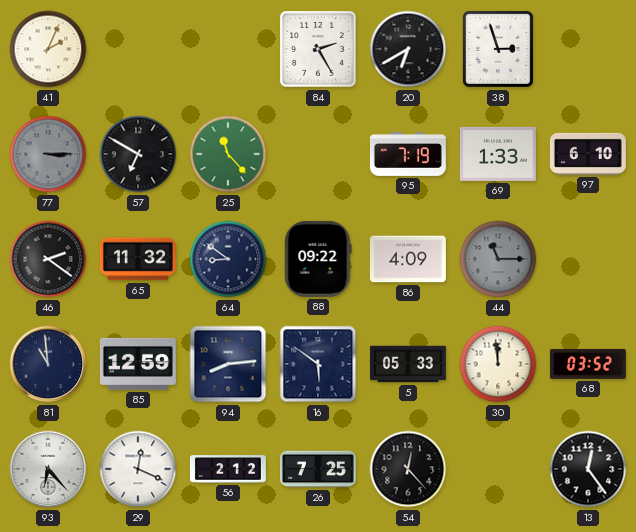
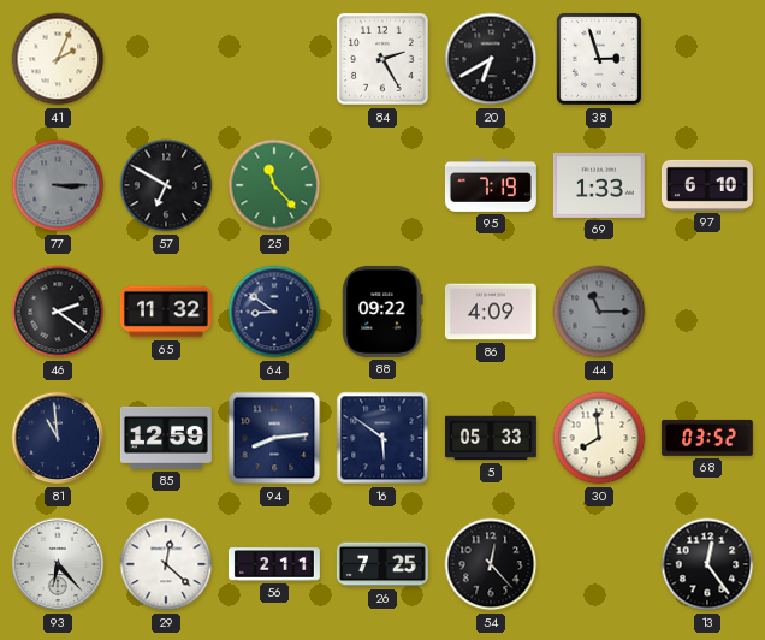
30: 11:59 -> 7:59
29: 12:19 -> 12:22
56: 2:12 -> 2:11
